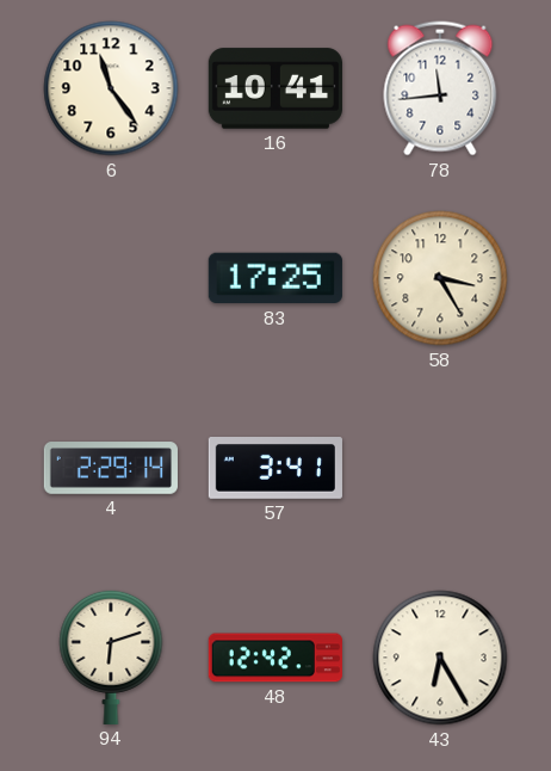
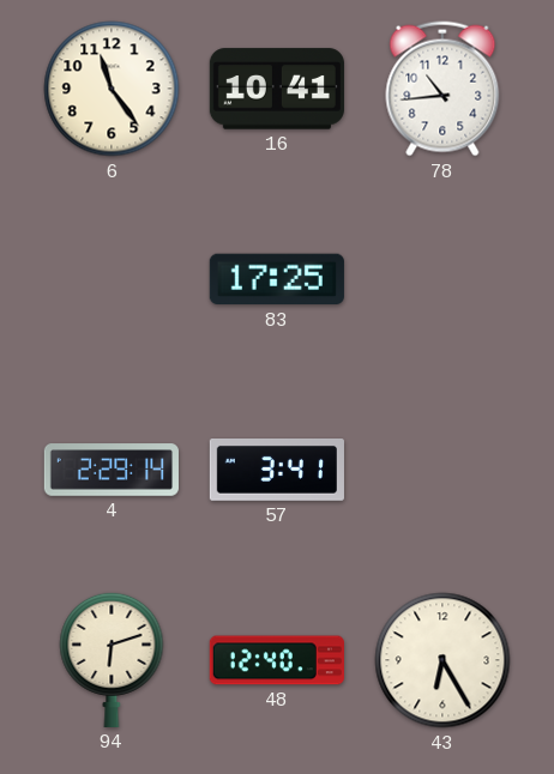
78: 11:44 -> 10:44
58: 3:25 -> none
48: 12:42 -> 12:40
